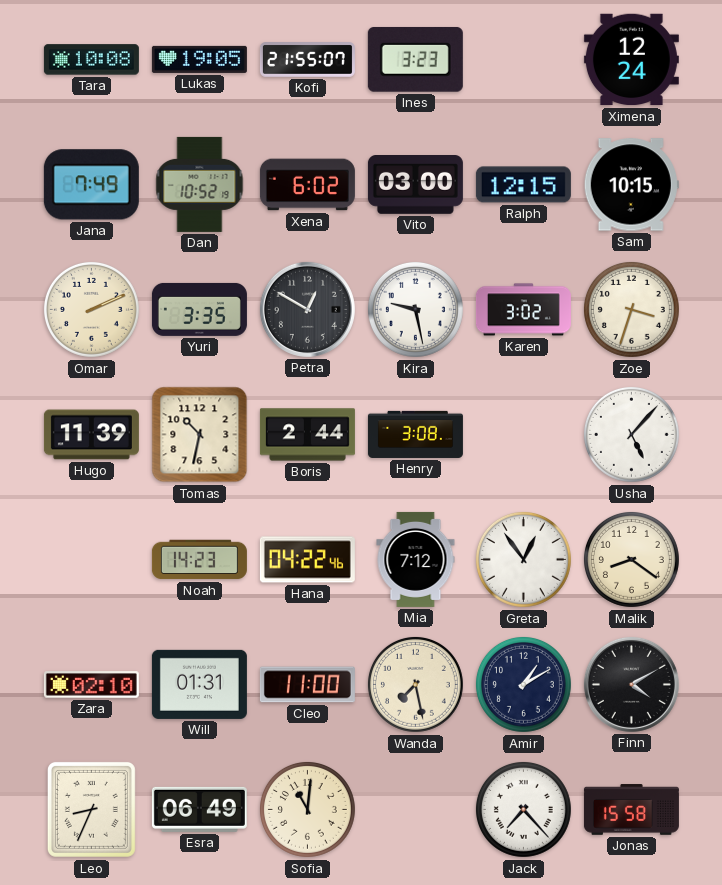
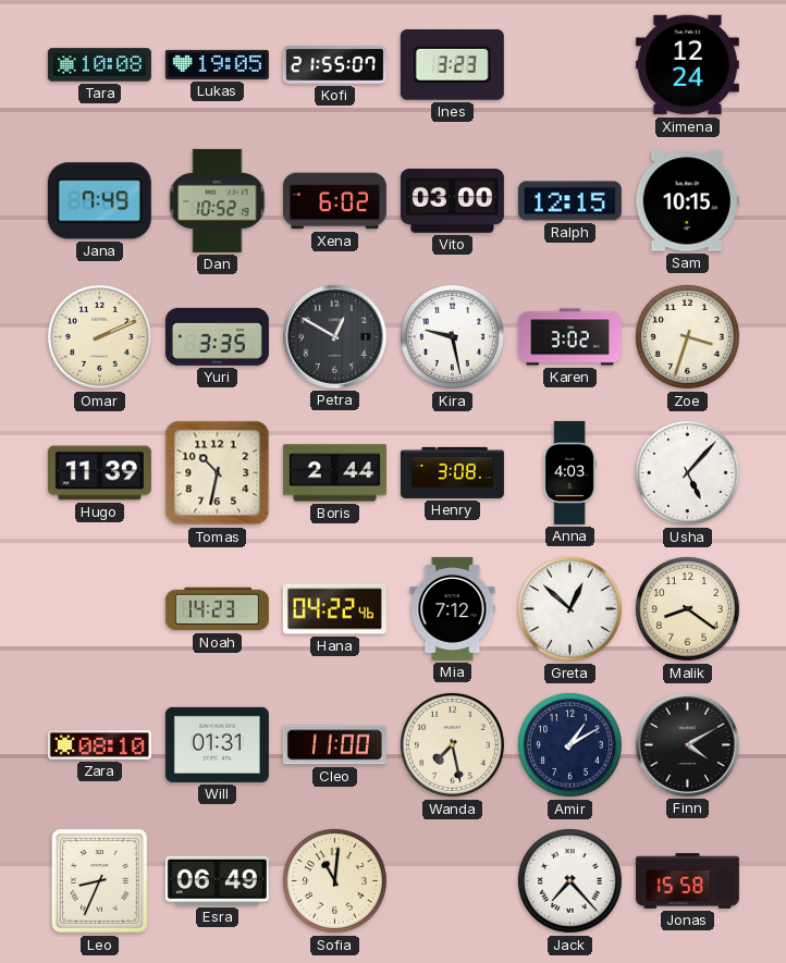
Anna: none -> 4:03
Greta: 12:54 -> 12:52
Zara: 02:10 -> 08:10
